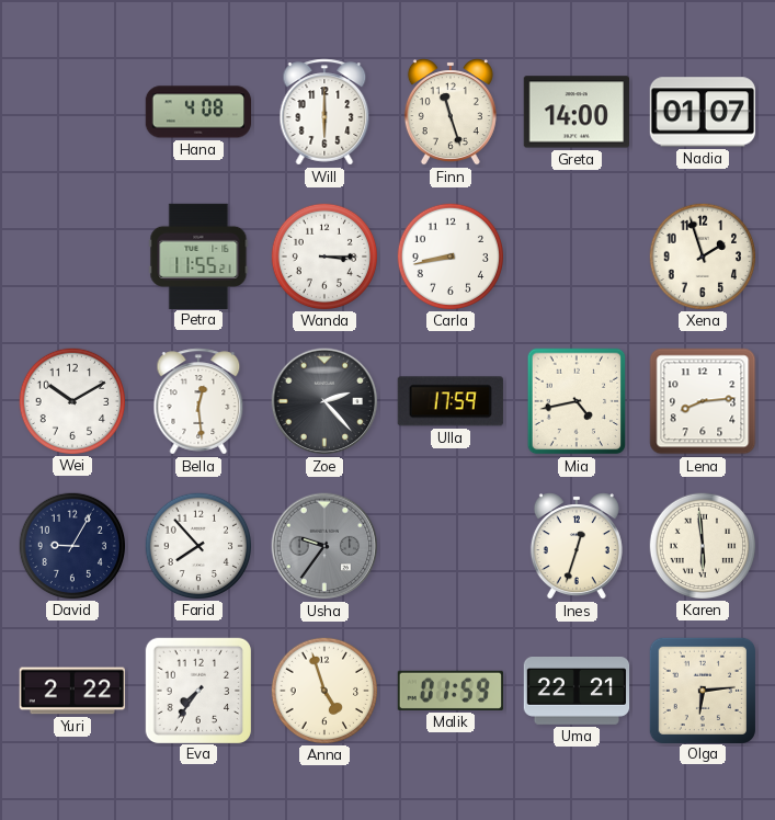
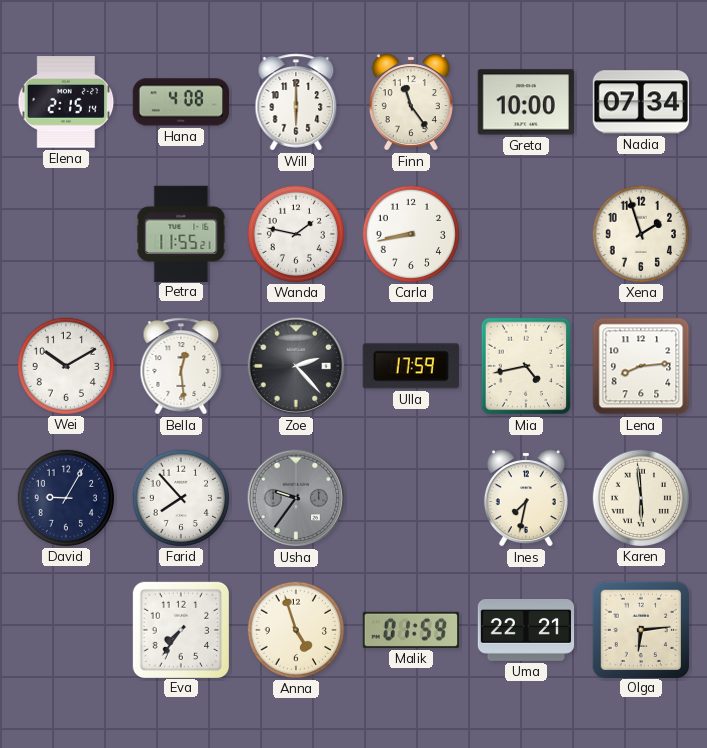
Elena: none -> 2:15
Finn: 11:27 -> 11:24
Greta: 14:00 -> 10:00
Nadia: 01:07 -> 07:34
Wanda: 3:15 -> 1:47
Ines: 12:33 -> 7:32
Yuri: 2:22 -> none
